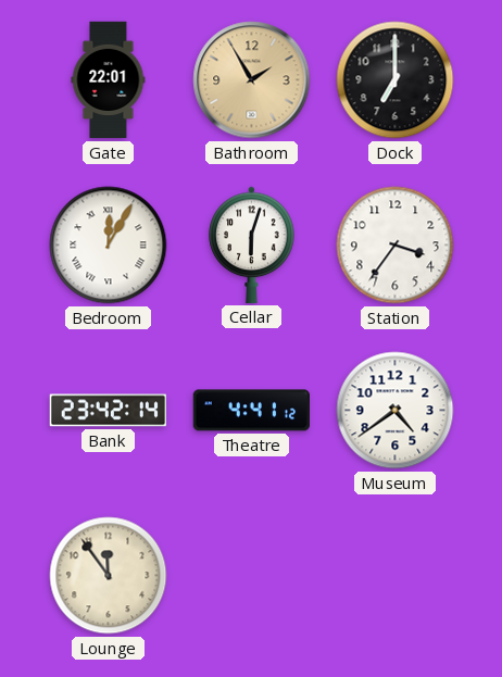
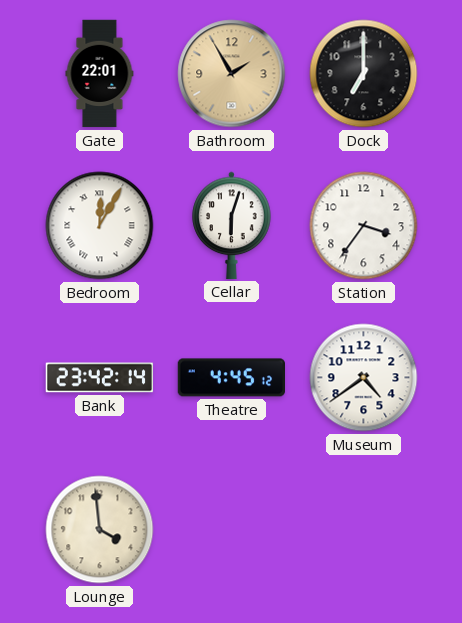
Theatre: 4:41 -> 4:45
Lounge: 11:54 -> 3:59
